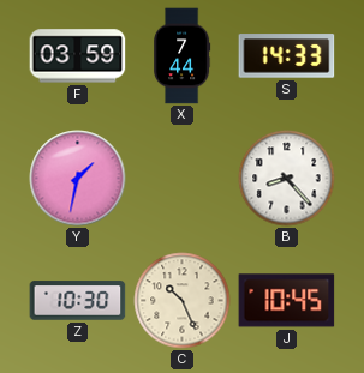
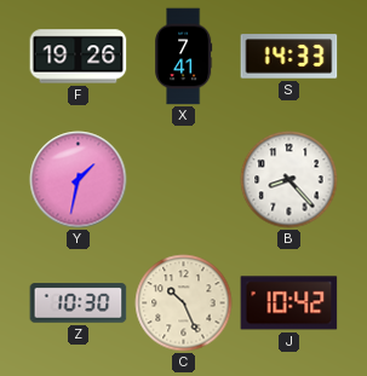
F: 03:59 -> 19:26
X: 7:44 -> 7:41
J: 10:45 -> 10:42
